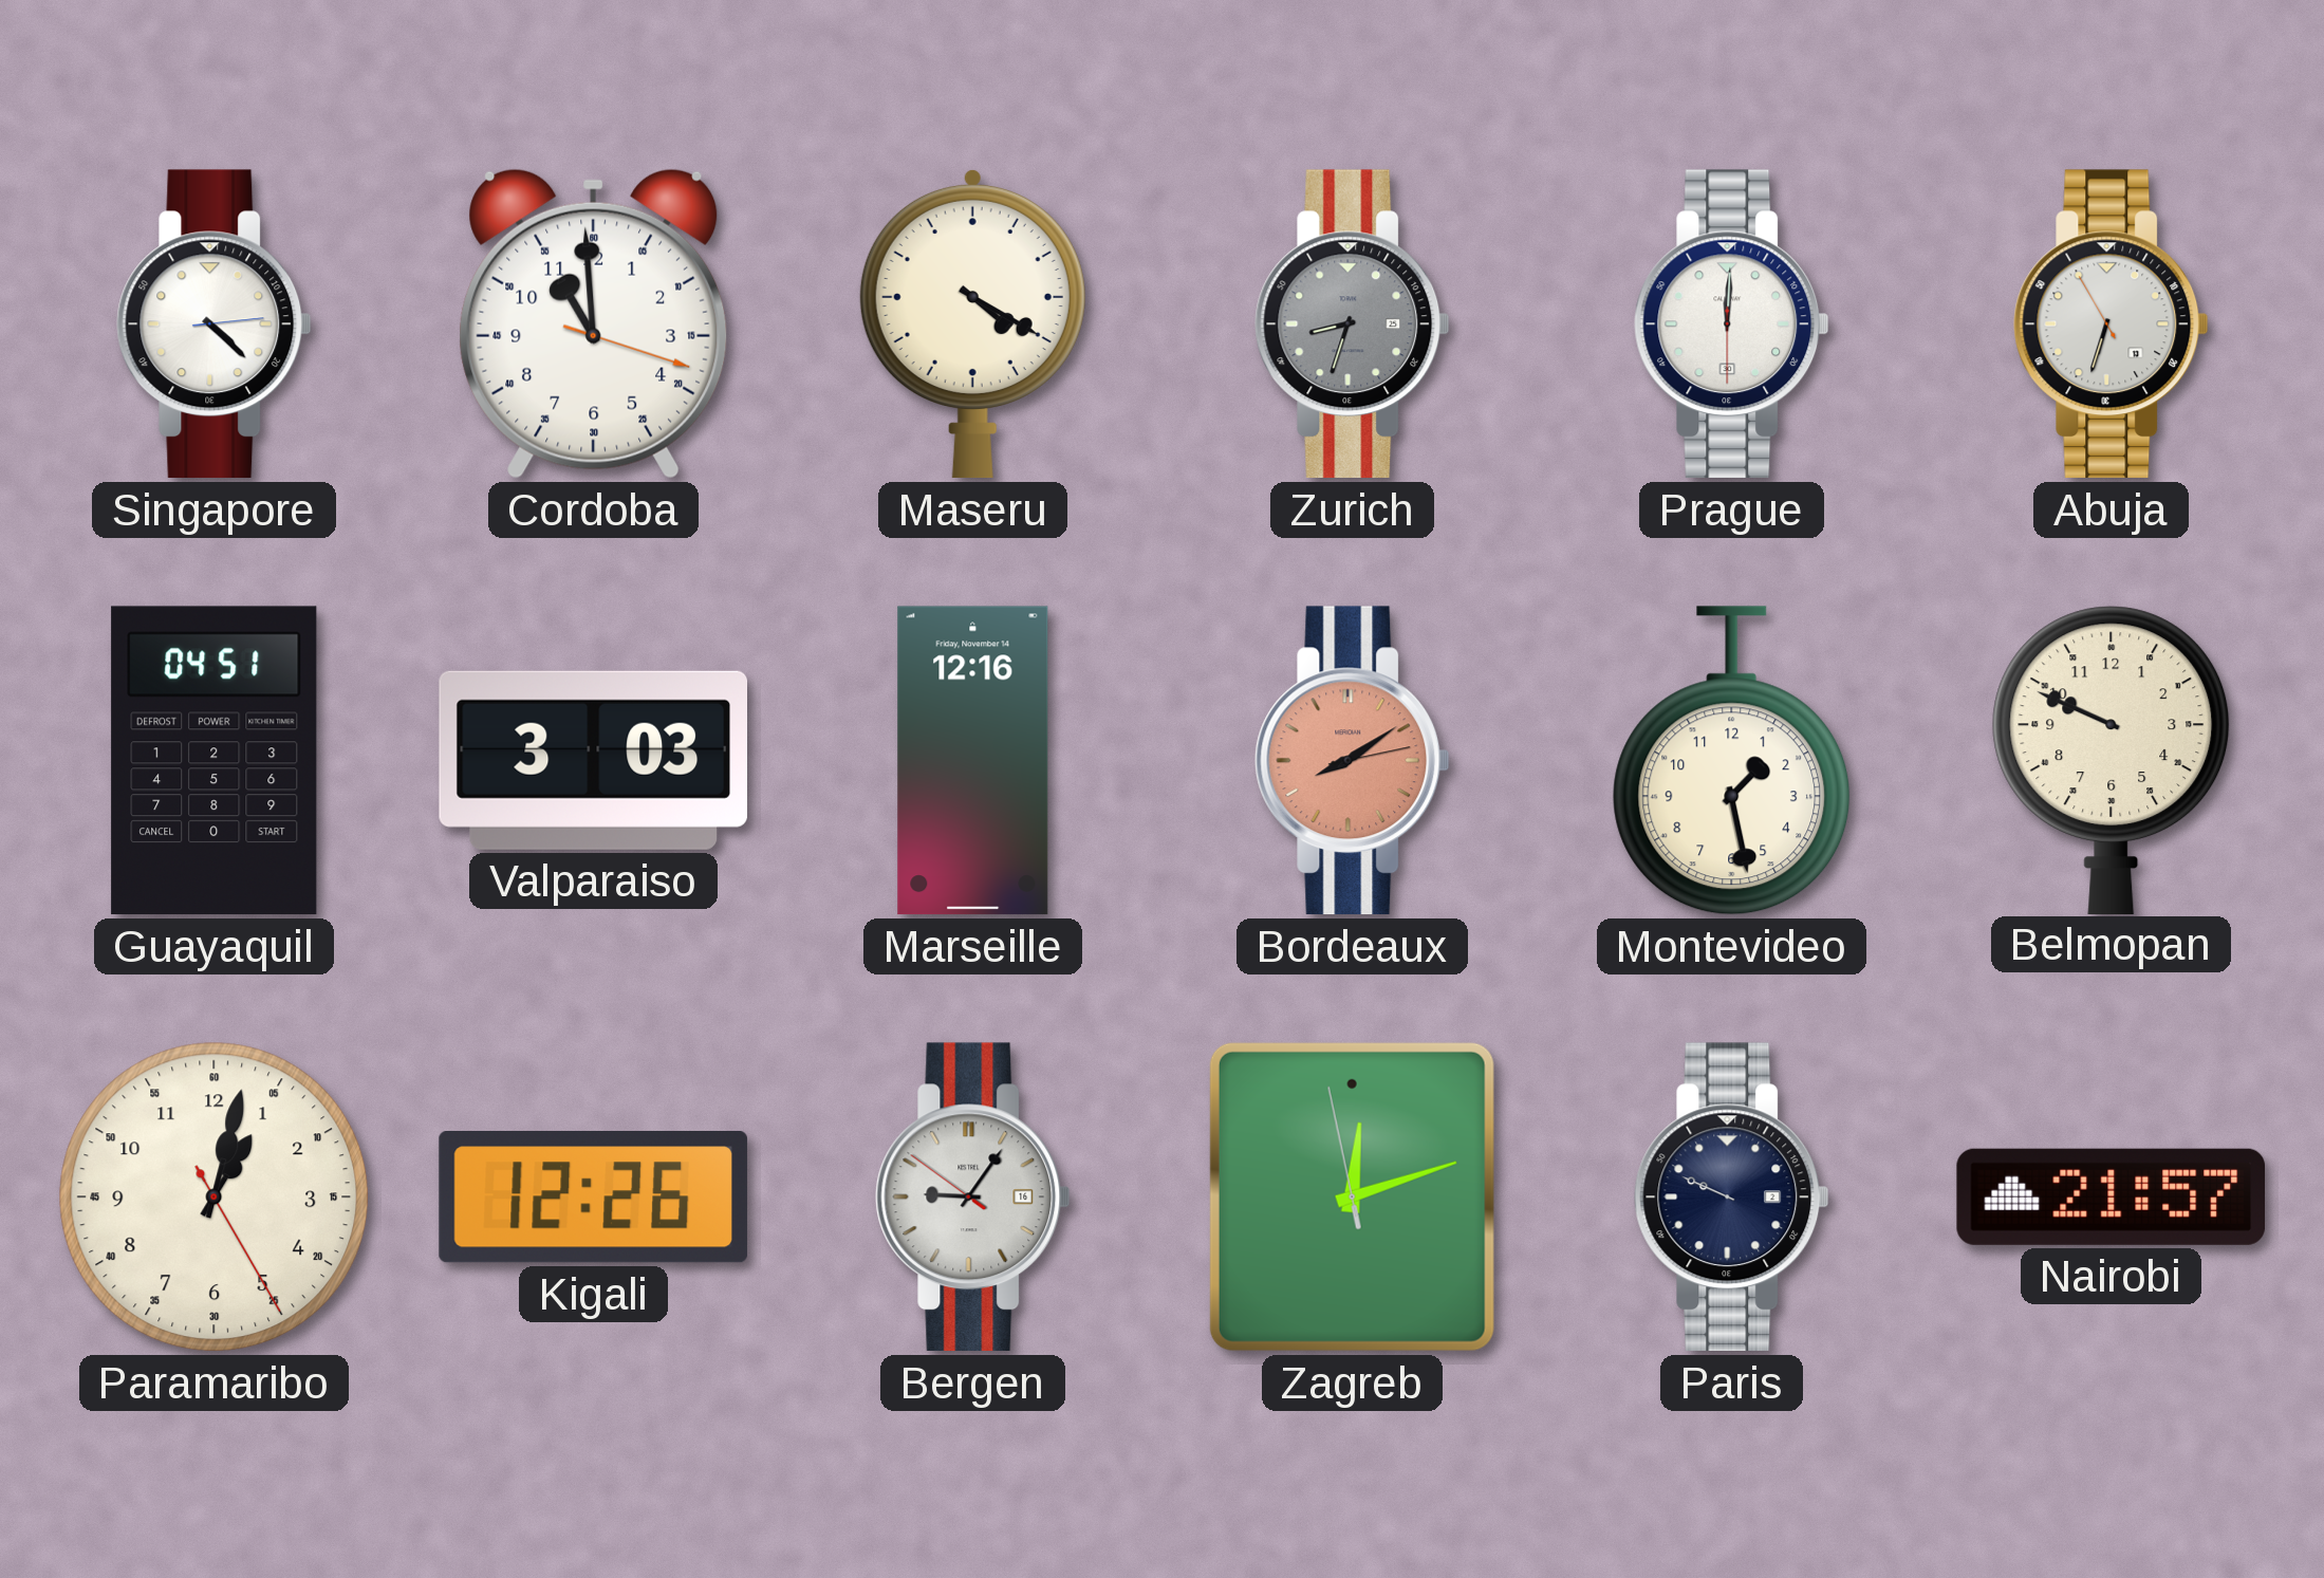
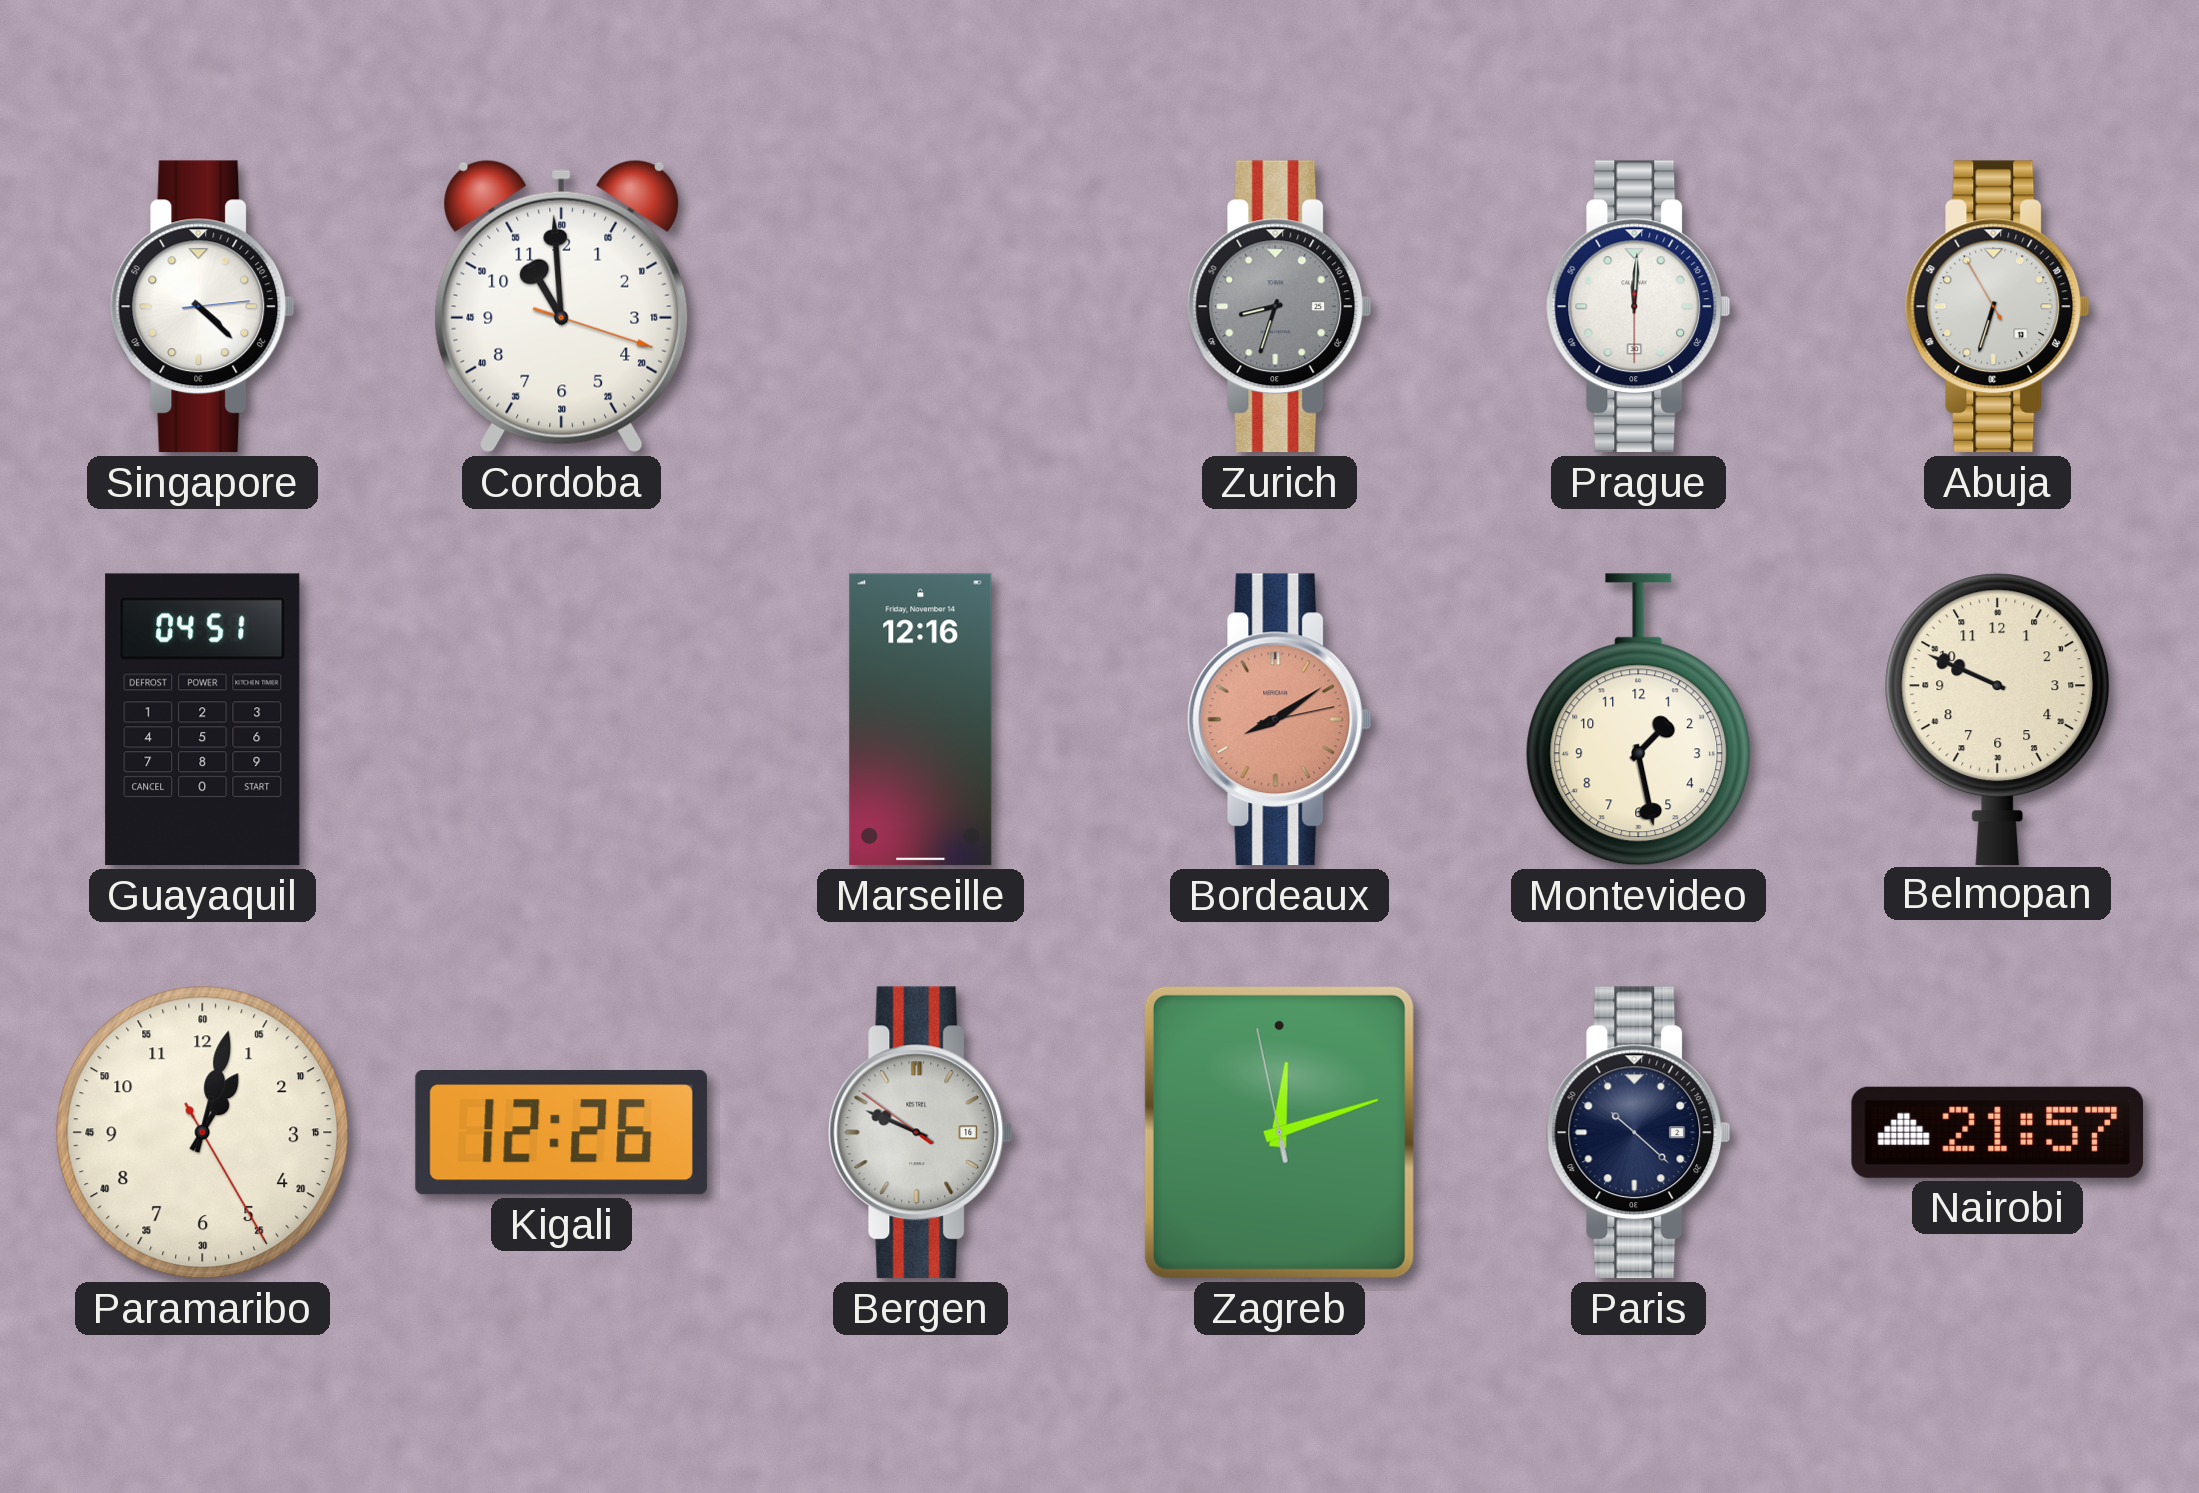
Maseru: 4:20 -> none
Valparaiso: 3:03 -> none
Bergen: 9:05 -> 9:48
Paris: 9:49 -> 10:22
